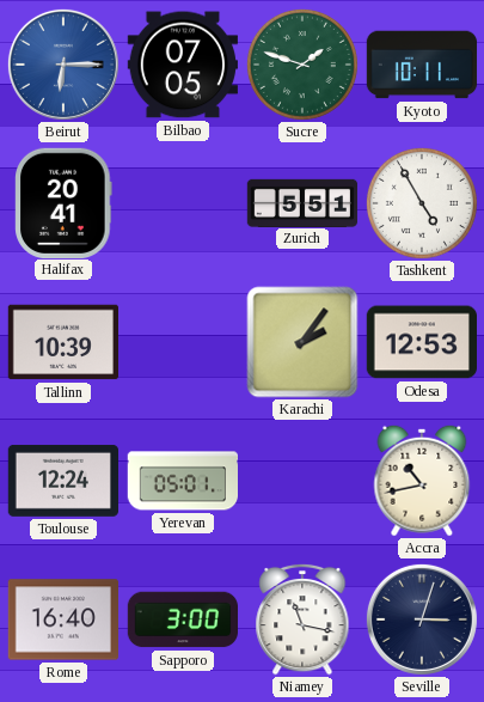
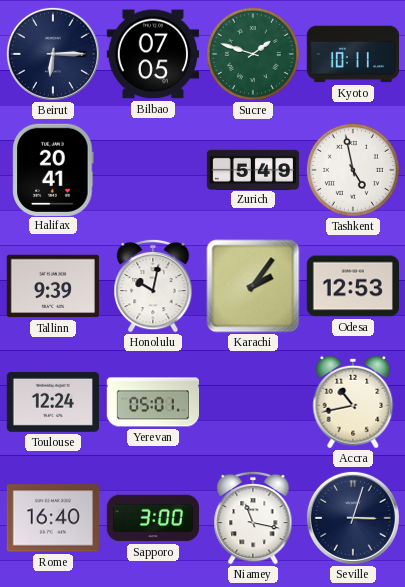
Beirut dial: blue -> navy
Zurich: 5:51 -> 5:49
Tashkent: 4:55 -> 4:58
Tallinn: 10:39 -> 9:39
Honolulu: none -> 10:02
